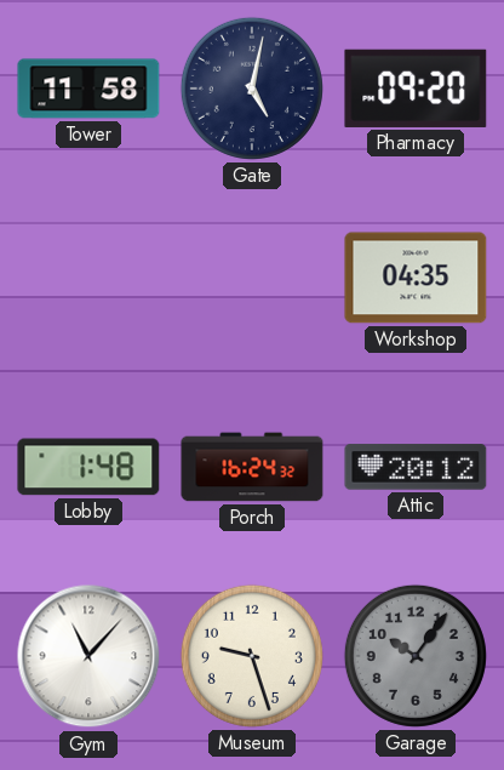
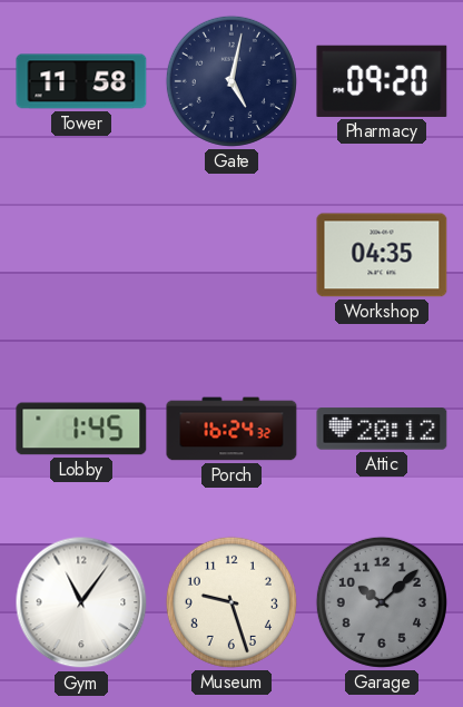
Lobby: 1:48 -> 1:45
Gym: 11:07 -> 11:06
Garage: 10:06 -> 10:08
